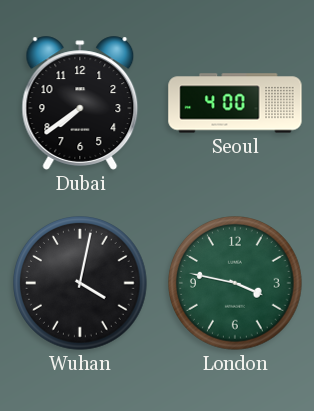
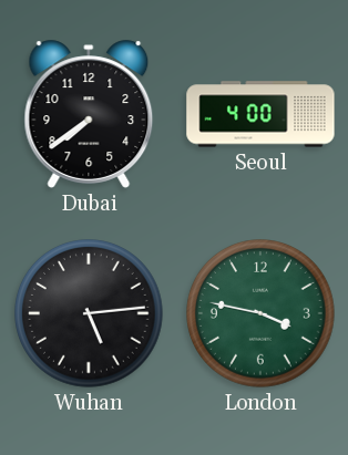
Wuhan: 4:02 -> 5:14
